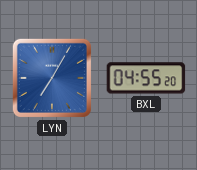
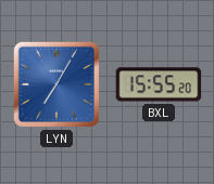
BXL: 04:55 -> 15:55
